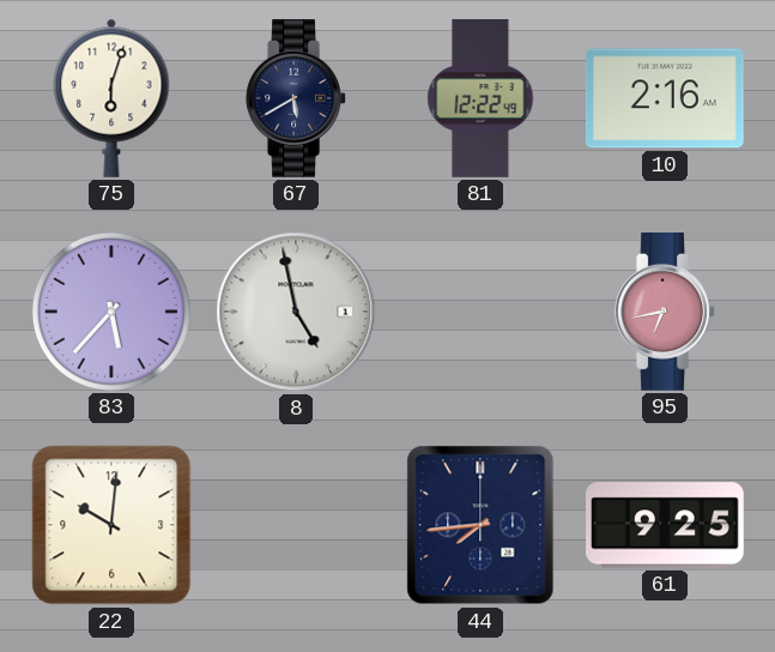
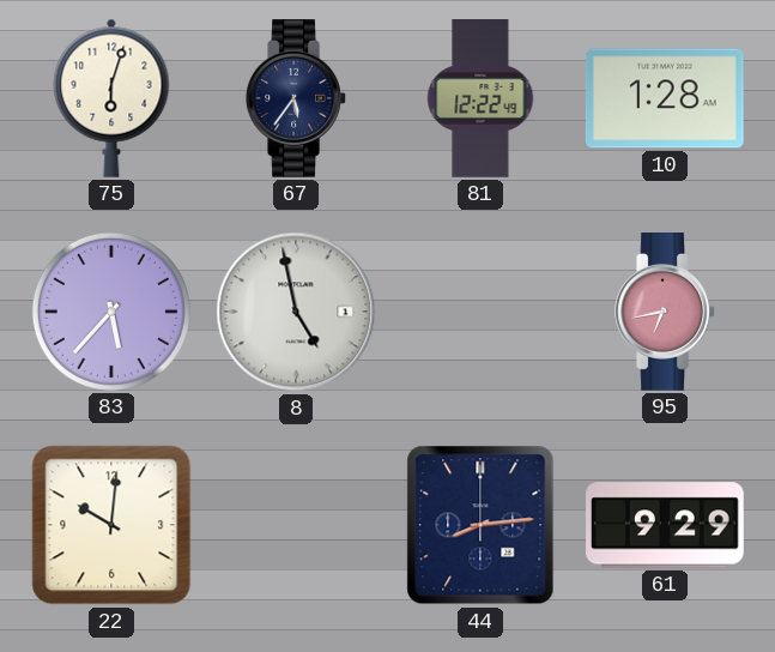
67: 5:40 -> 5:36
10: 2:16 -> 1:28
44: 7:44 -> 8:14
61: 9:25 -> 9:29
